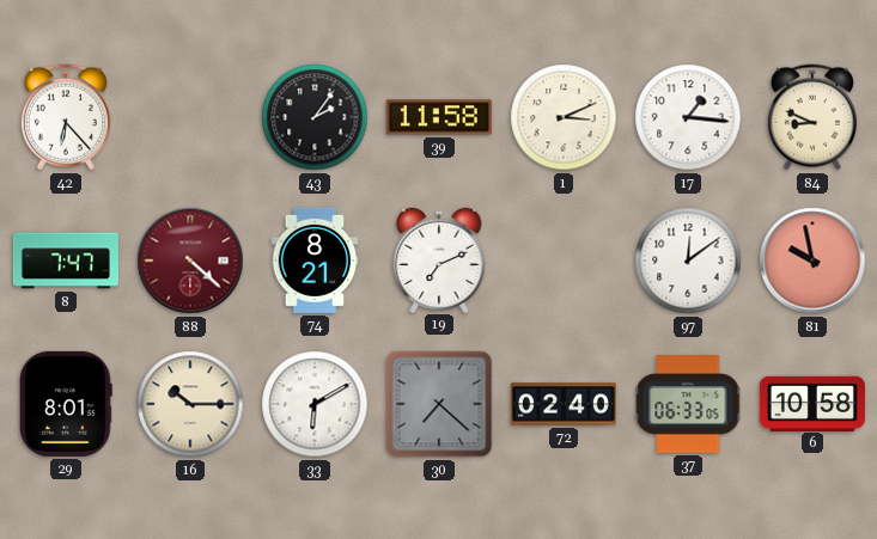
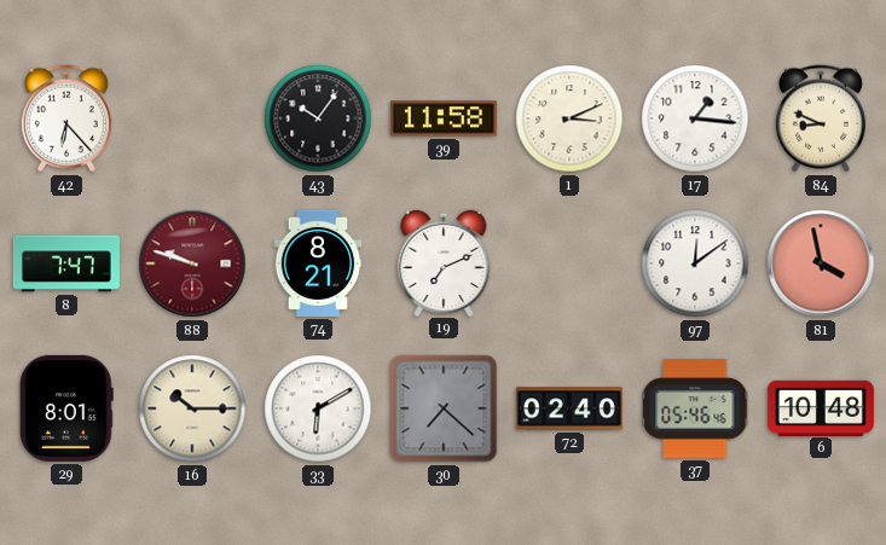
43: 2:06 -> 10:06
88: 4:22 -> 9:48
81: 9:58 -> 3:58
37: 06:33 -> 05:46
6: 10:58 -> 10:48
